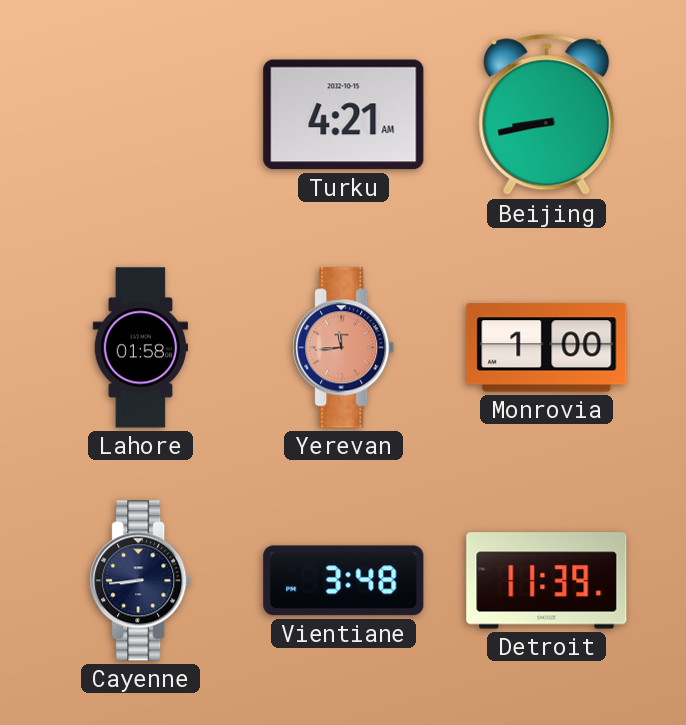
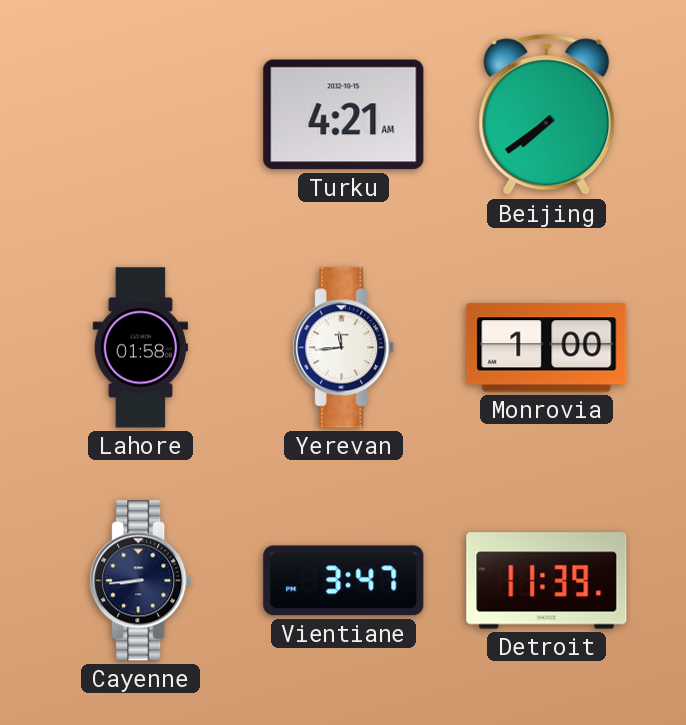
Beijing: 8:43 -> 7:39
Yerevan dial: salmon -> white
Vientiane: 3:48 -> 3:47
